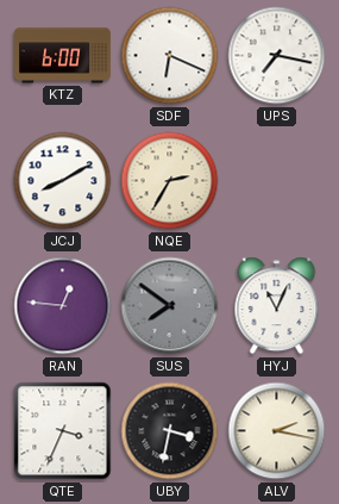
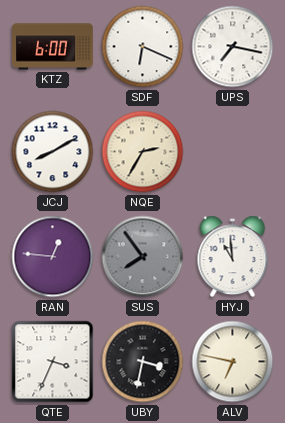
SUS: 7:51 -> 7:54
HYJ: 11:04 -> 10:59
ALV: 2:17 -> 6:47
